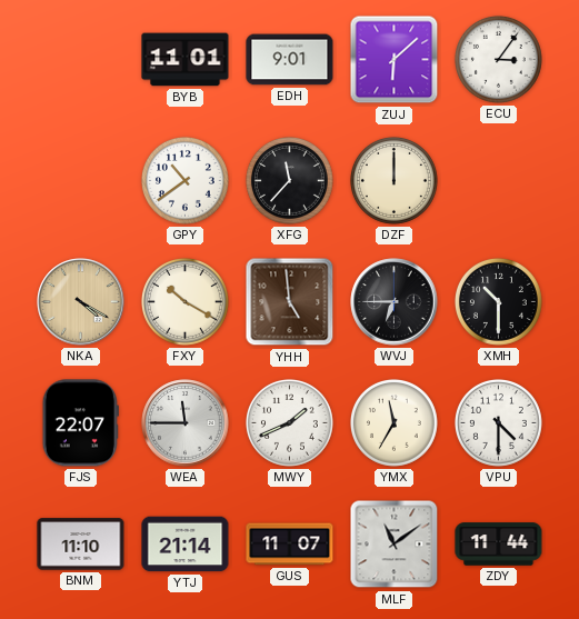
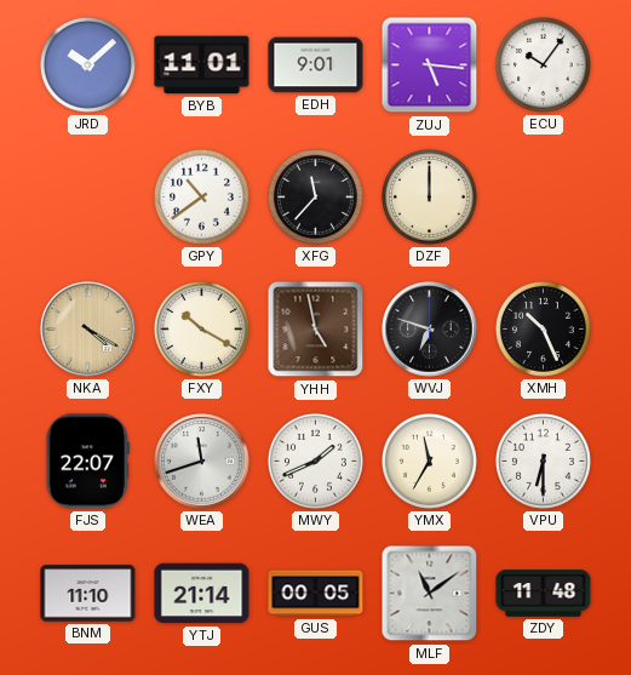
JRD: none -> 10:08
ZUJ: 6:08 -> 5:16
ECU: 3:06 -> 10:06
YHH: 4:59 -> 4:58
WVJ: 6:45 -> 6:48
XMH: 10:30 -> 10:26
WEA: 11:45 -> 11:42
VPU: 4:30 -> 6:30
GUS: 11:07 -> 00:05
ZDY: 11:44 -> 11:48
